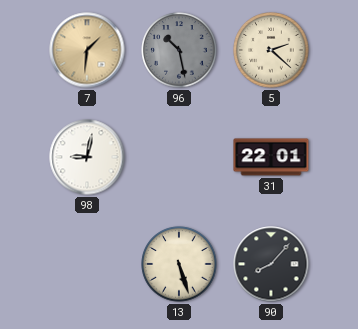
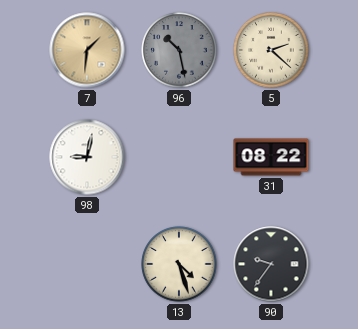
31: 22:01 -> 08:22
13: 5:27 -> 4:27
90: 8:07 -> 9:36
